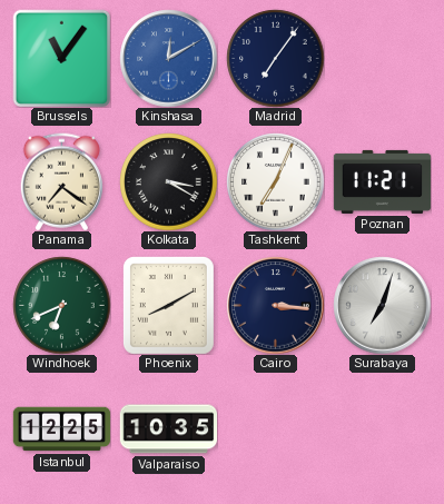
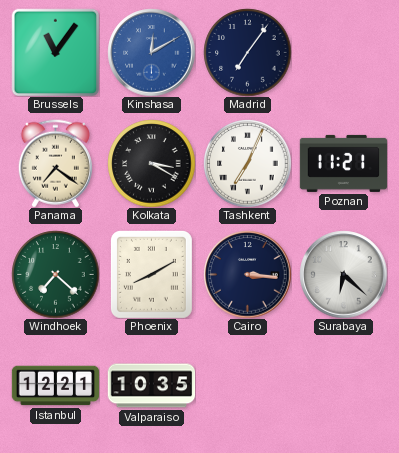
Windhoek: 6:41 -> 7:22
Surabaya: 7:03 -> 6:22
Istanbul: 12:25 -> 12:21
